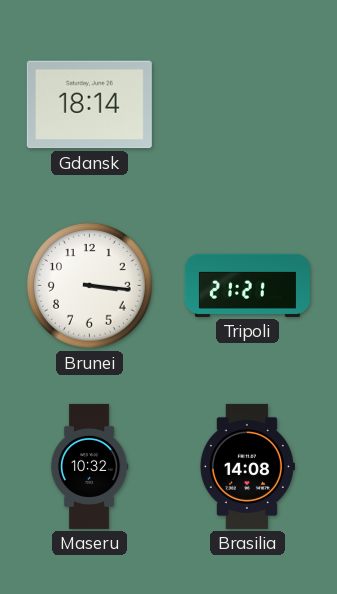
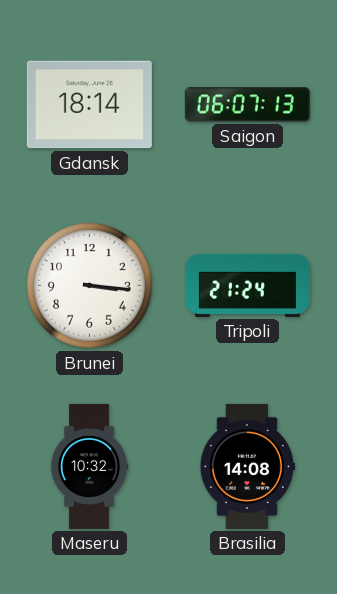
Saigon: none -> 06:07
Tripoli: 21:21 -> 21:24
